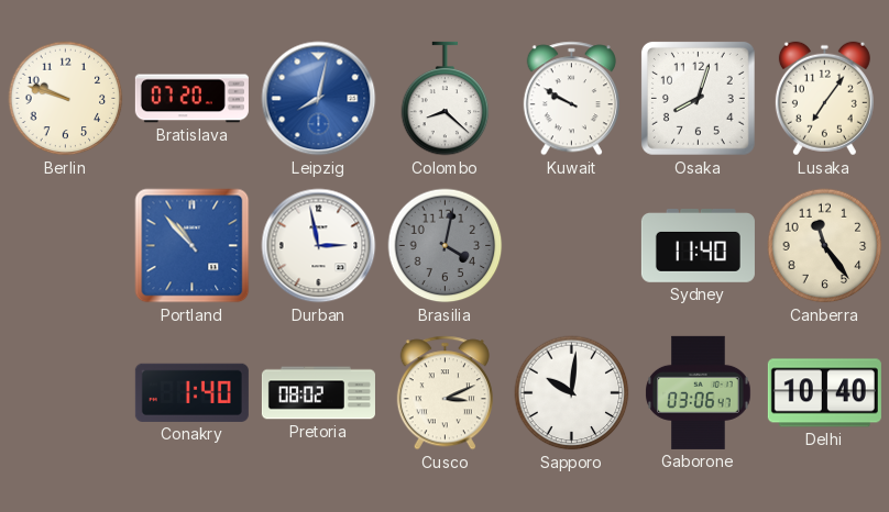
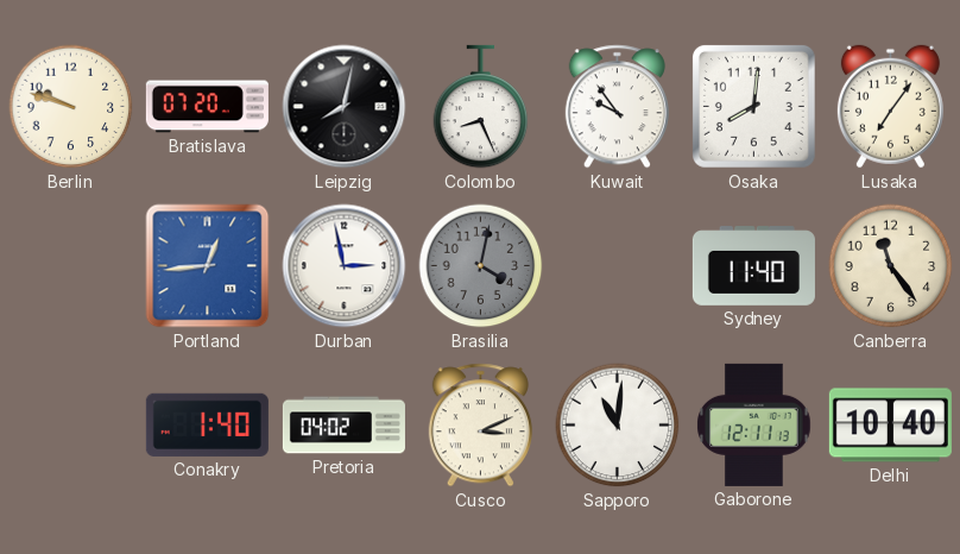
Leipzig dial: blue -> black
Colombo: 8:22 -> 8:26
Kuwait: 9:50 -> 9:54
Osaka: 8:03 -> 8:01
Portland: 10:53 -> 12:44
Pretoria: 08:02 -> 04:02
Sapporo: 10:01 -> 11:01
Gaborone: 03:06 -> 12:11
